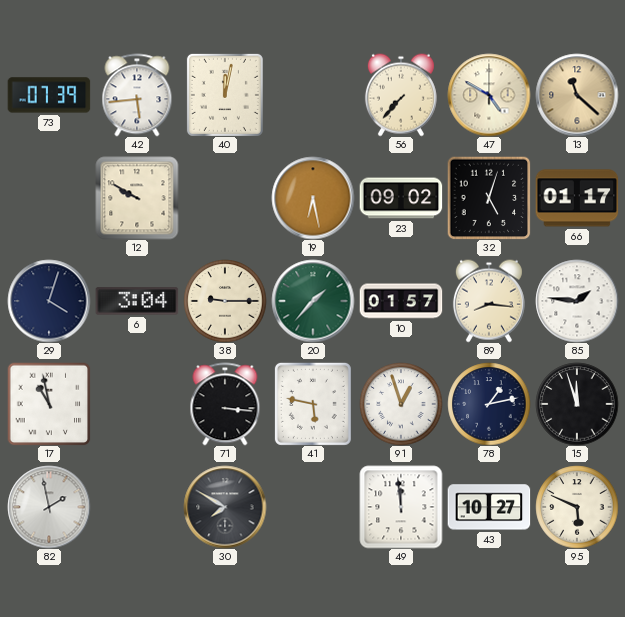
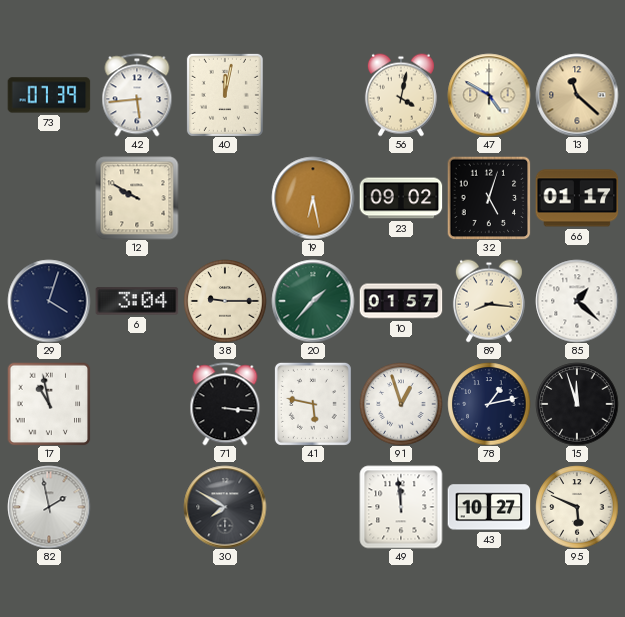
56: 7:37 -> 4:02
85: 1:46 -> 1:22
